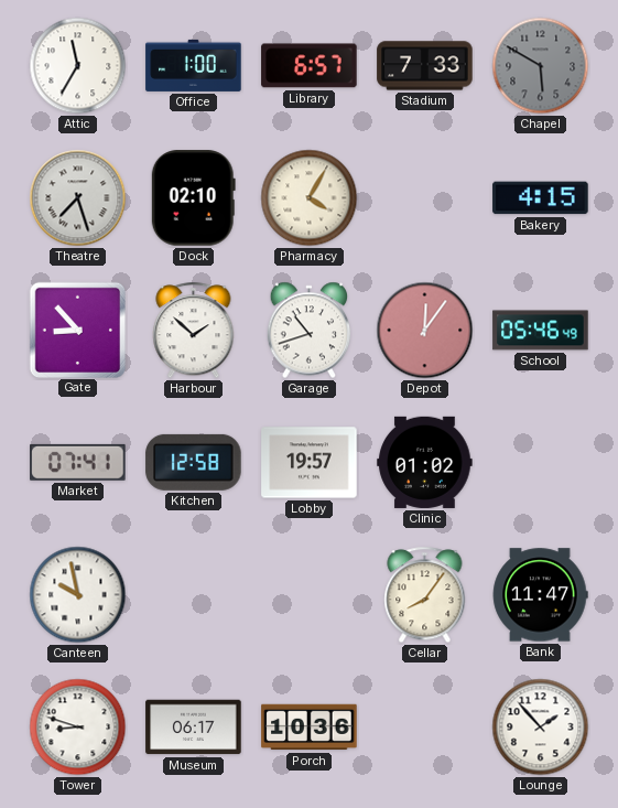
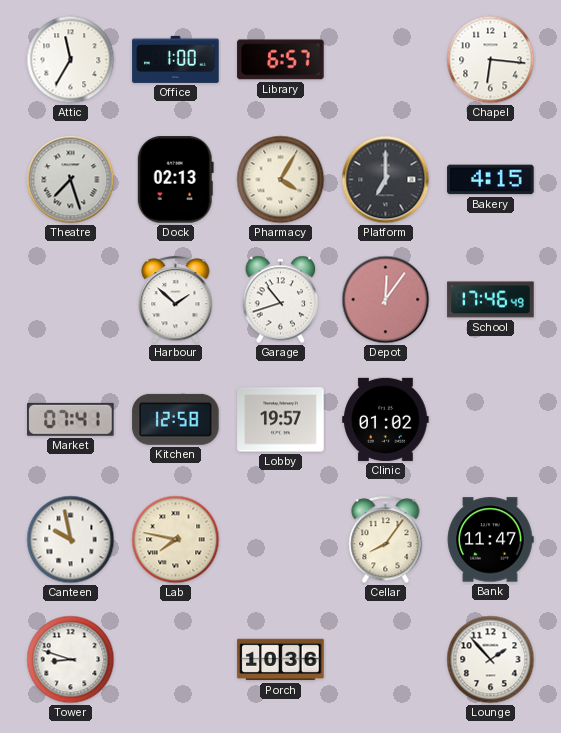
Stadium: 7:33 -> none
Chapel: 5:50 -> 6:16
Chapel dial: grey -> white
Dock: 02:10 -> 02:13
Platform: none -> 7:00
Gate: 8:53 -> none
School: 05:46 -> 17:46
Lab: none -> 7:47
Museum: 06:17 -> none
